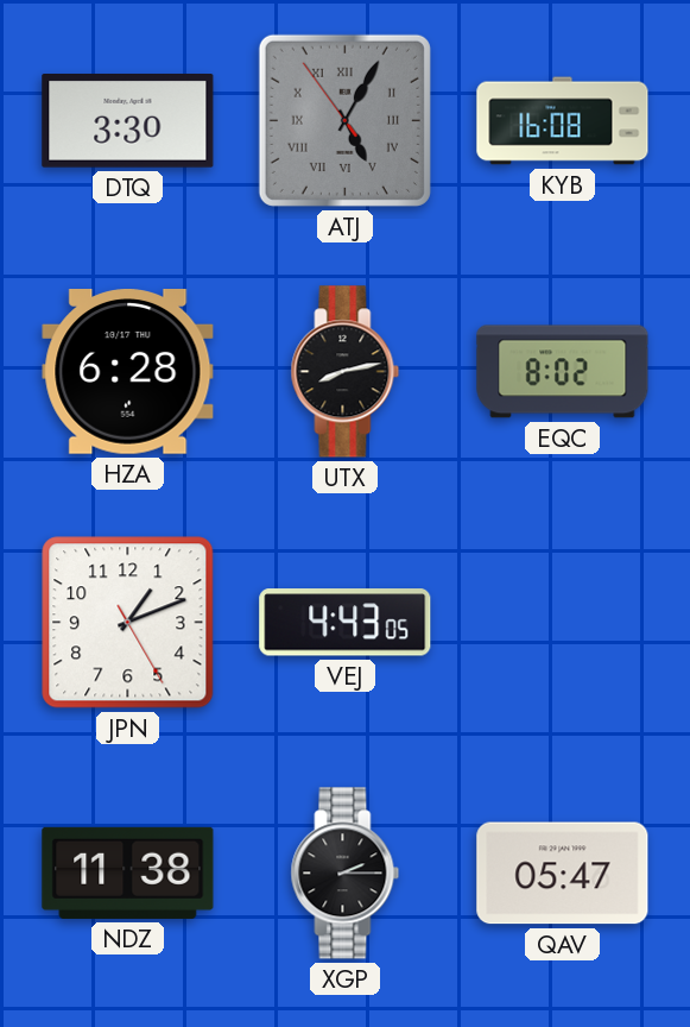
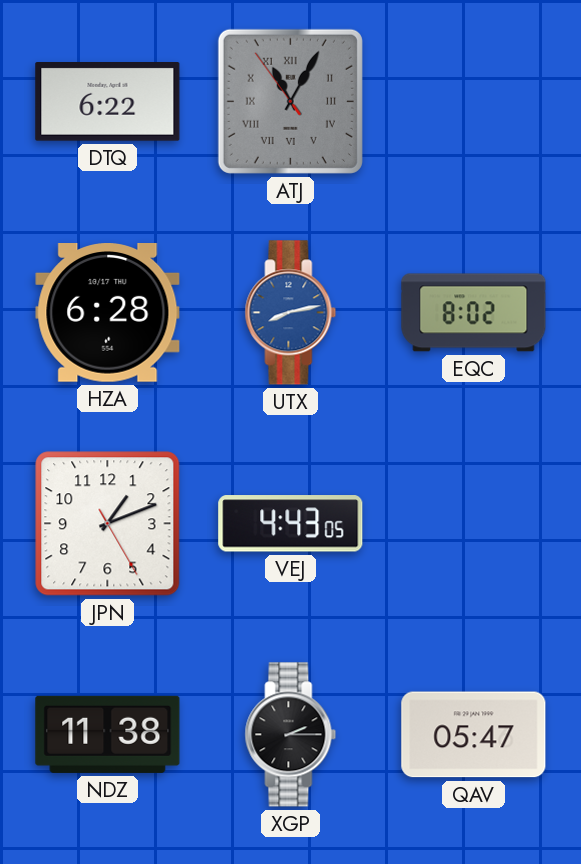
DTQ: 3:30 -> 6:22
ATJ: 5:04 -> 11:04
KYB: 16:08 -> none
UTX dial: black -> blue
